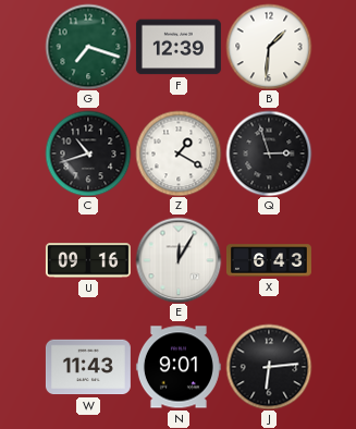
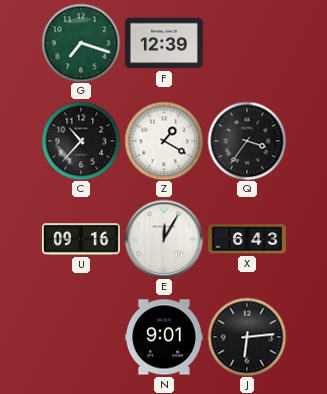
B: 1:31 -> none
C: 10:42 -> 10:37
Q: 2:57 -> 3:36
W: 11:43 -> none
